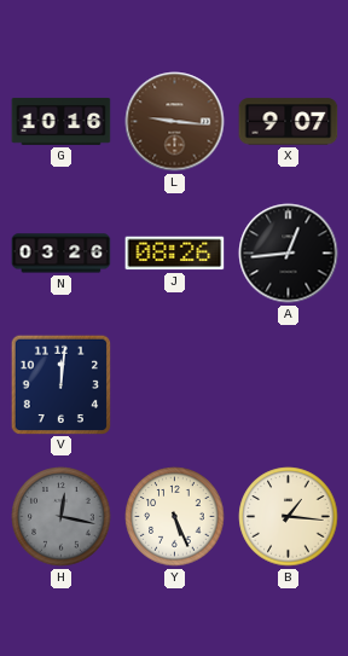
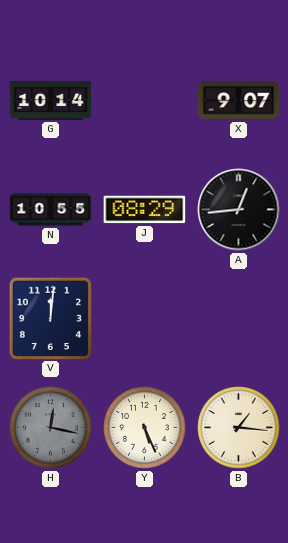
G: 10:16 -> 10:14
L: 9:16 -> none
N: 03:26 -> 10:55
J: 08:26 -> 08:29
